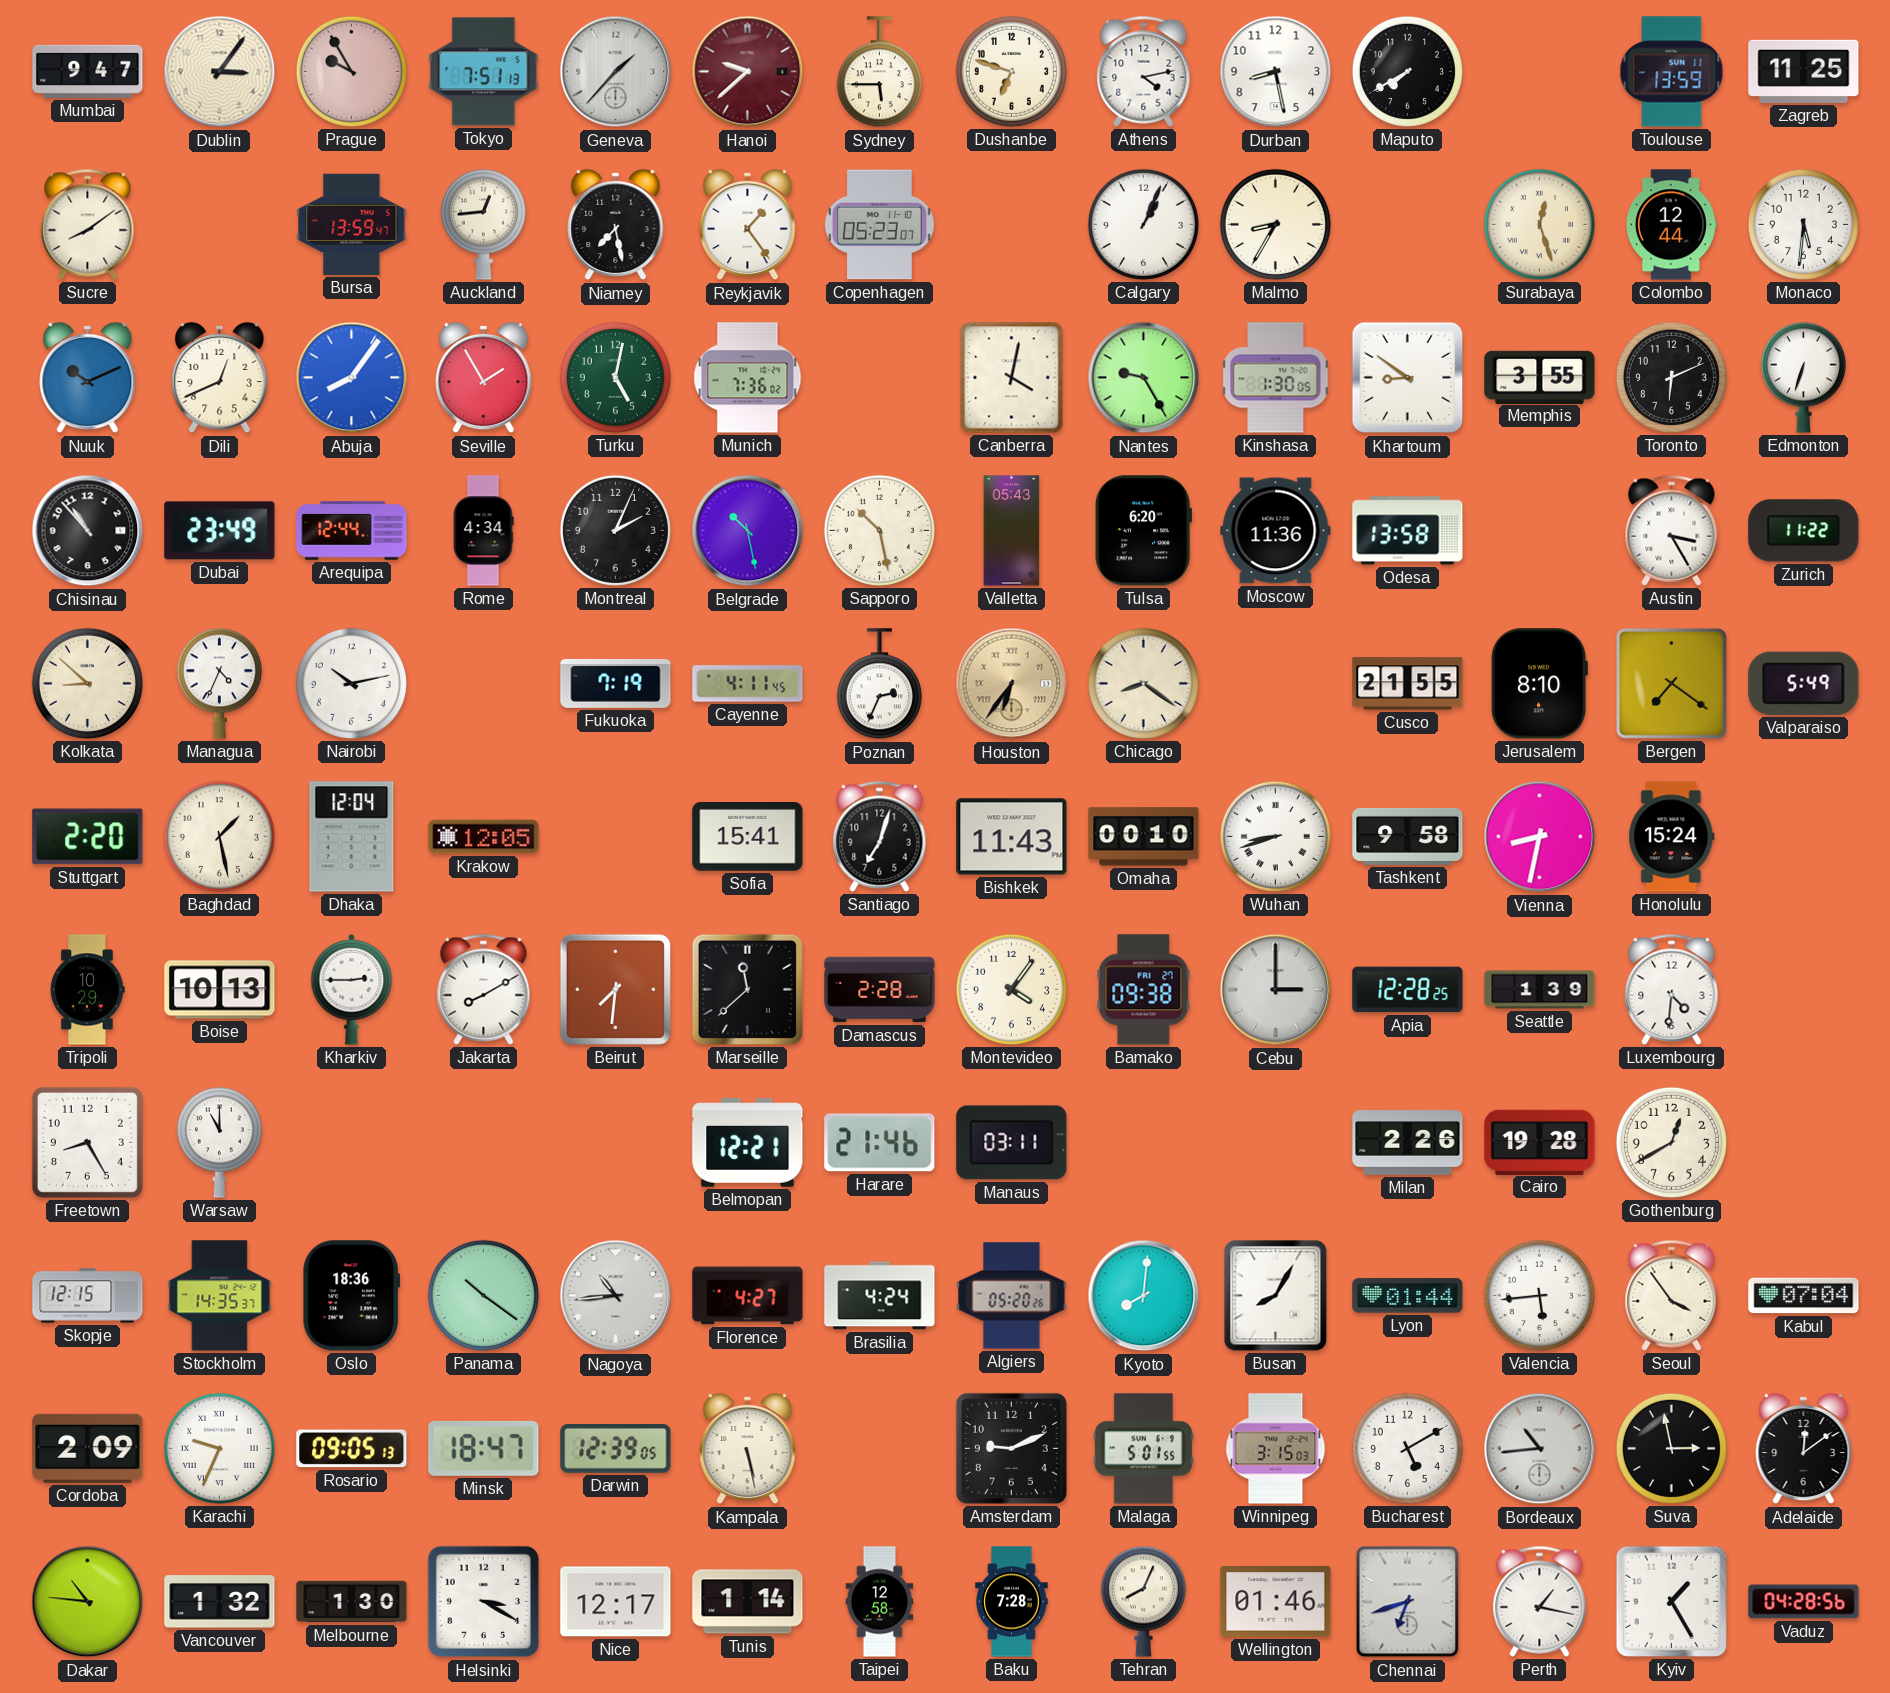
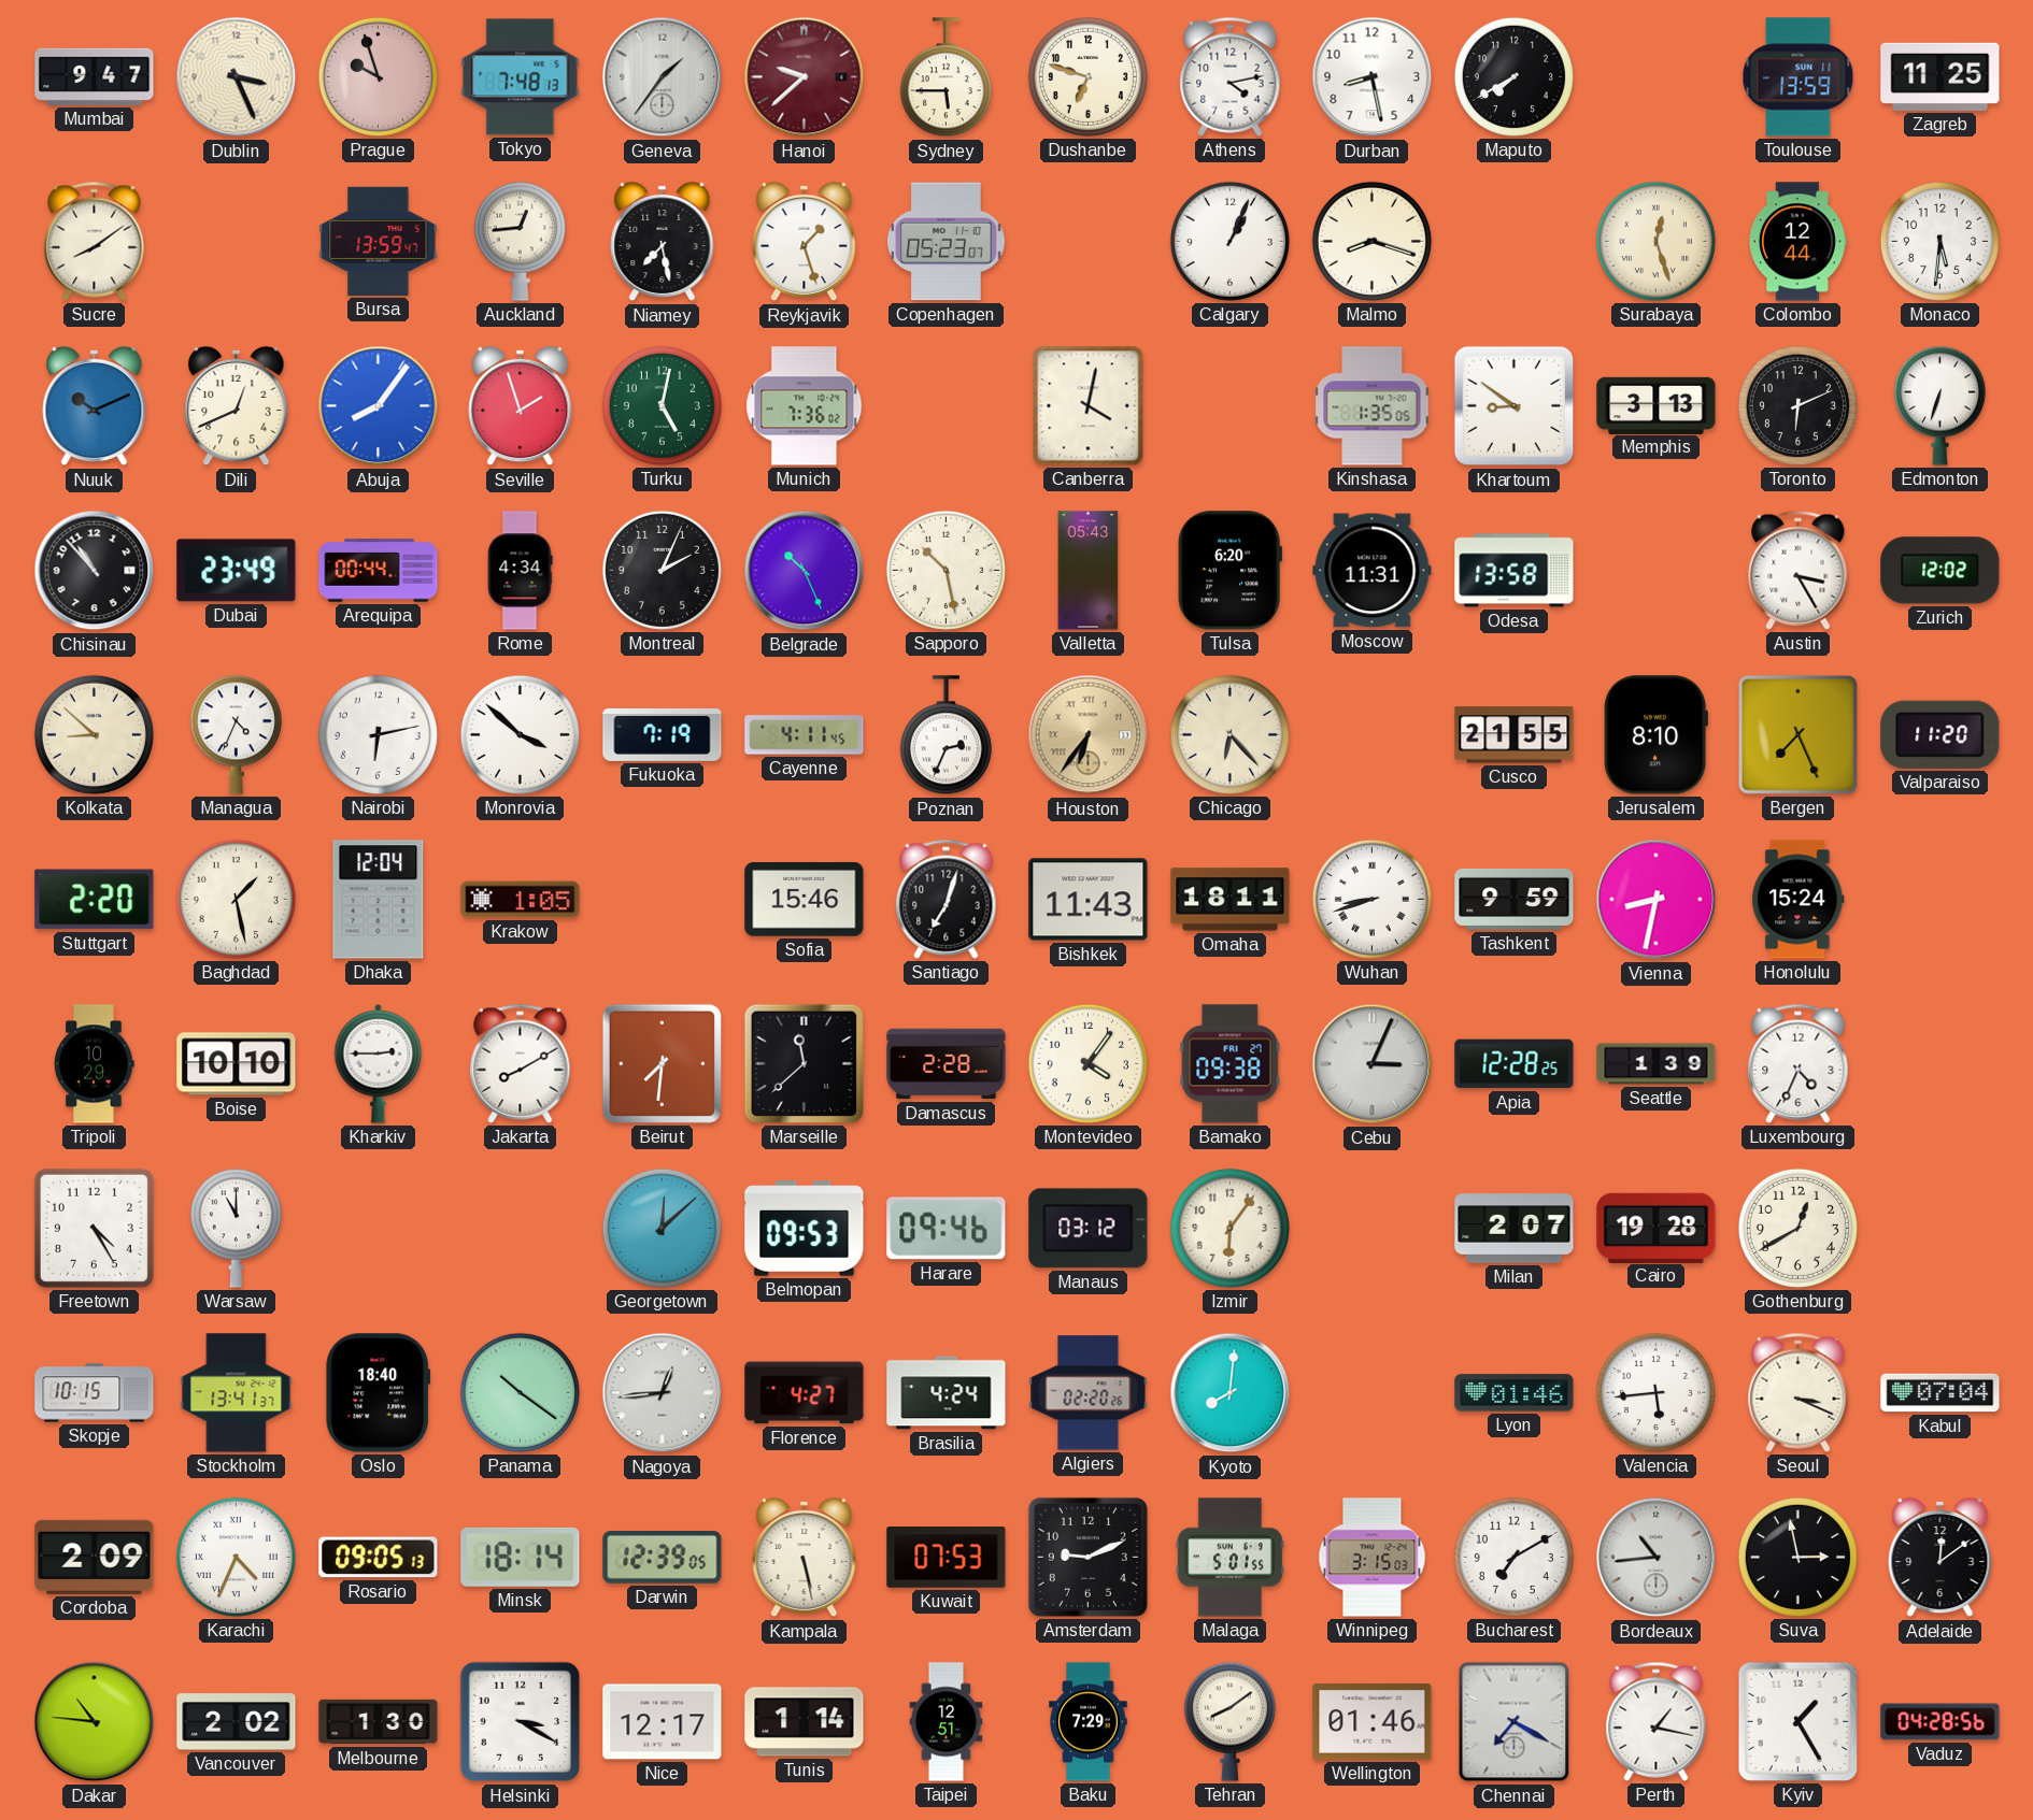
Dublin: 3:06 -> 3:26
Prague: 9:55 -> 9:57
Tokyo: 7:51 -> 7:48
Geneva: 1:37 -> 1:36
Reykjavik: 1:24 -> 1:27
Malmo: 8:35 -> 8:18
Seville: 1:55 -> 1:57
Nantes: 9:25 -> none
Kinshasa: 1:30 -> 1:35
Memphis: 3:55 -> 3:13
Arequipa: 12:44 -> 00:44
Belgrade: 10:28 -> 10:26
Moscow: 11:36 -> 11:31
Zurich: 11:22 -> 12:02
Nairobi: 10:13 -> 6:13
Monrovia: none -> 3:52
Chicago: 8:21 -> 6:23
Bergen: 7:21 -> 7:26
Valparaiso: 5:49 -> 11:20
Krakow: 12:05 -> 1:05
Sofia: 15:41 -> 15:46
Omaha: 00:10 -> 18:11
Tashkent: 9:58 -> 9:59
Boise: 10:13 -> 10:10
Cebu: 3:00 -> 3:04
Luxembourg: 4:31 -> 4:34
Freetown: 8:25 -> 4:25
Georgetown: none -> 12:08
Belmopan: 12:21 -> 09:53
Harare: 21:46 -> 09:46
Manaus: 03:11 -> 03:12
Izmir: none -> 6:06
Milan: 2:26 -> 2:07
Skopje: 12:15 -> 10:15
Stockholm: 14:35 -> 13:41
Oslo: 18:36 -> 18:40
Nagoya: 10:44 -> 12:44
Algiers: 05:20 -> 02:20
Busan: 8:05 -> none
Lyon: 01:44 -> 01:46
Seoul: 3:54 -> 3:19
Karachi: 9:34 -> 4:34
Minsk: 18:47 -> 18:14
Kuwait: none -> 07:53
Bucharest: 5:10 -> 7:10
Vancouver: 1:32 -> 2:02
Taipei: 12:58 -> 12:51
Baku: 7:28 -> 7:29
Tehran: 8:04 -> 8:09
Chennai: 6:42 -> 7:20
